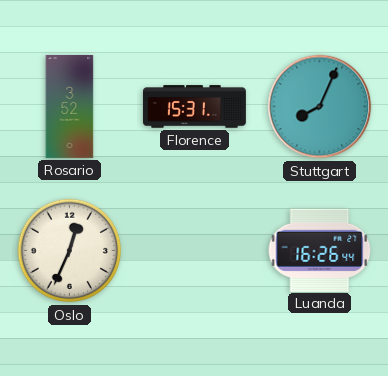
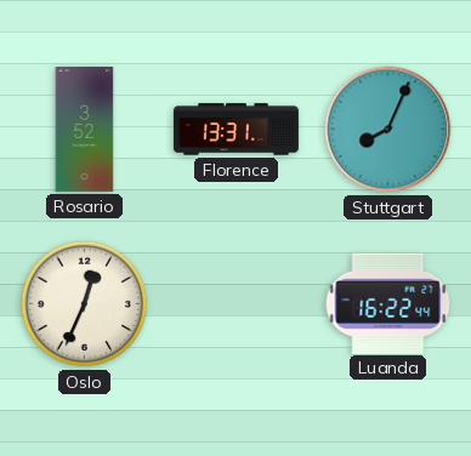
Florence: 15:31 -> 13:31
Luanda: 16:26 -> 16:22
